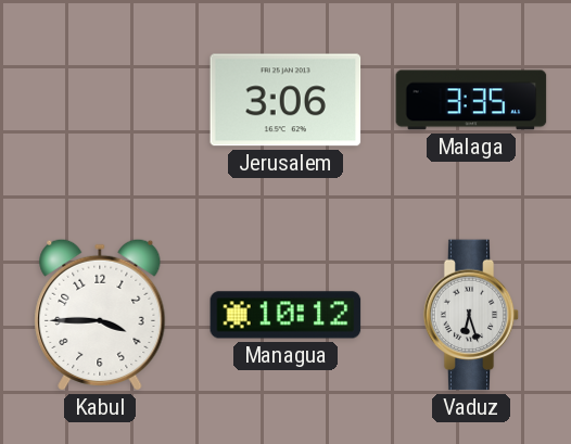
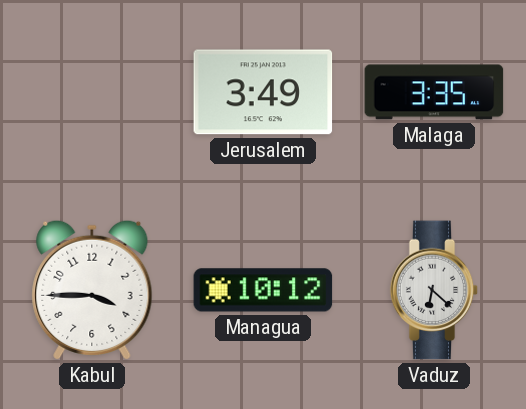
Jerusalem: 3:06 -> 3:49
Vaduz: 6:27 -> 6:22
